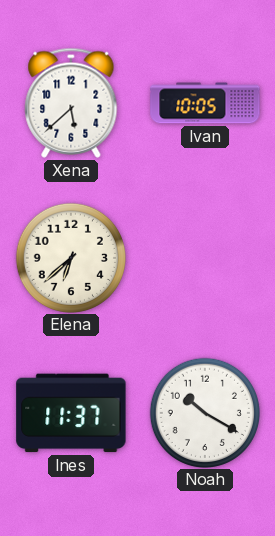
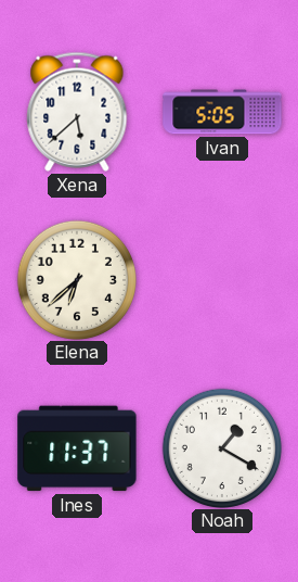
Ivan: 10:05 -> 5:05
Noah: 10:20 -> 1:20
